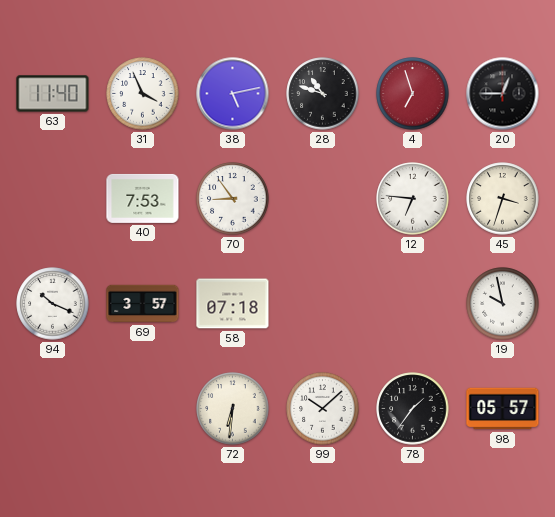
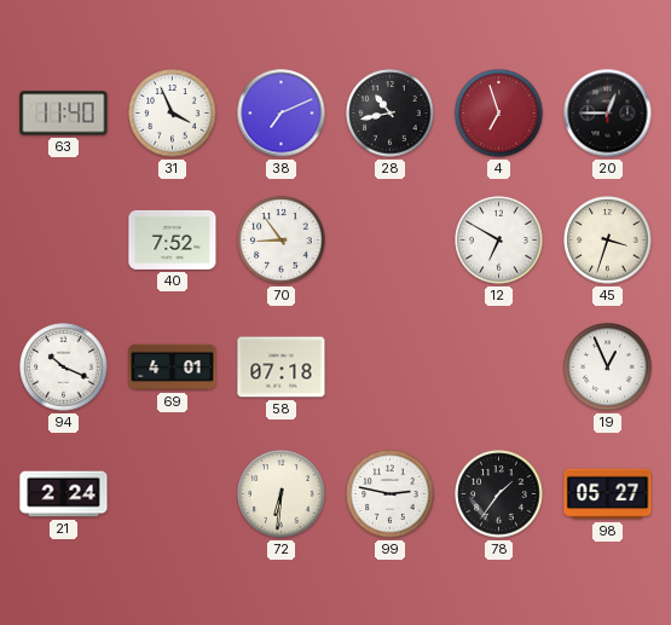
38: 5:13 -> 7:11
28: 10:48 -> 10:43
40: 7:53 -> 7:52
12: 6:46 -> 6:50
69: 3:57 -> 4:01
19: 9:58 -> 12:56
21: none -> 2:24
99: 10:08 -> 2:47
98: 05:57 -> 05:27
